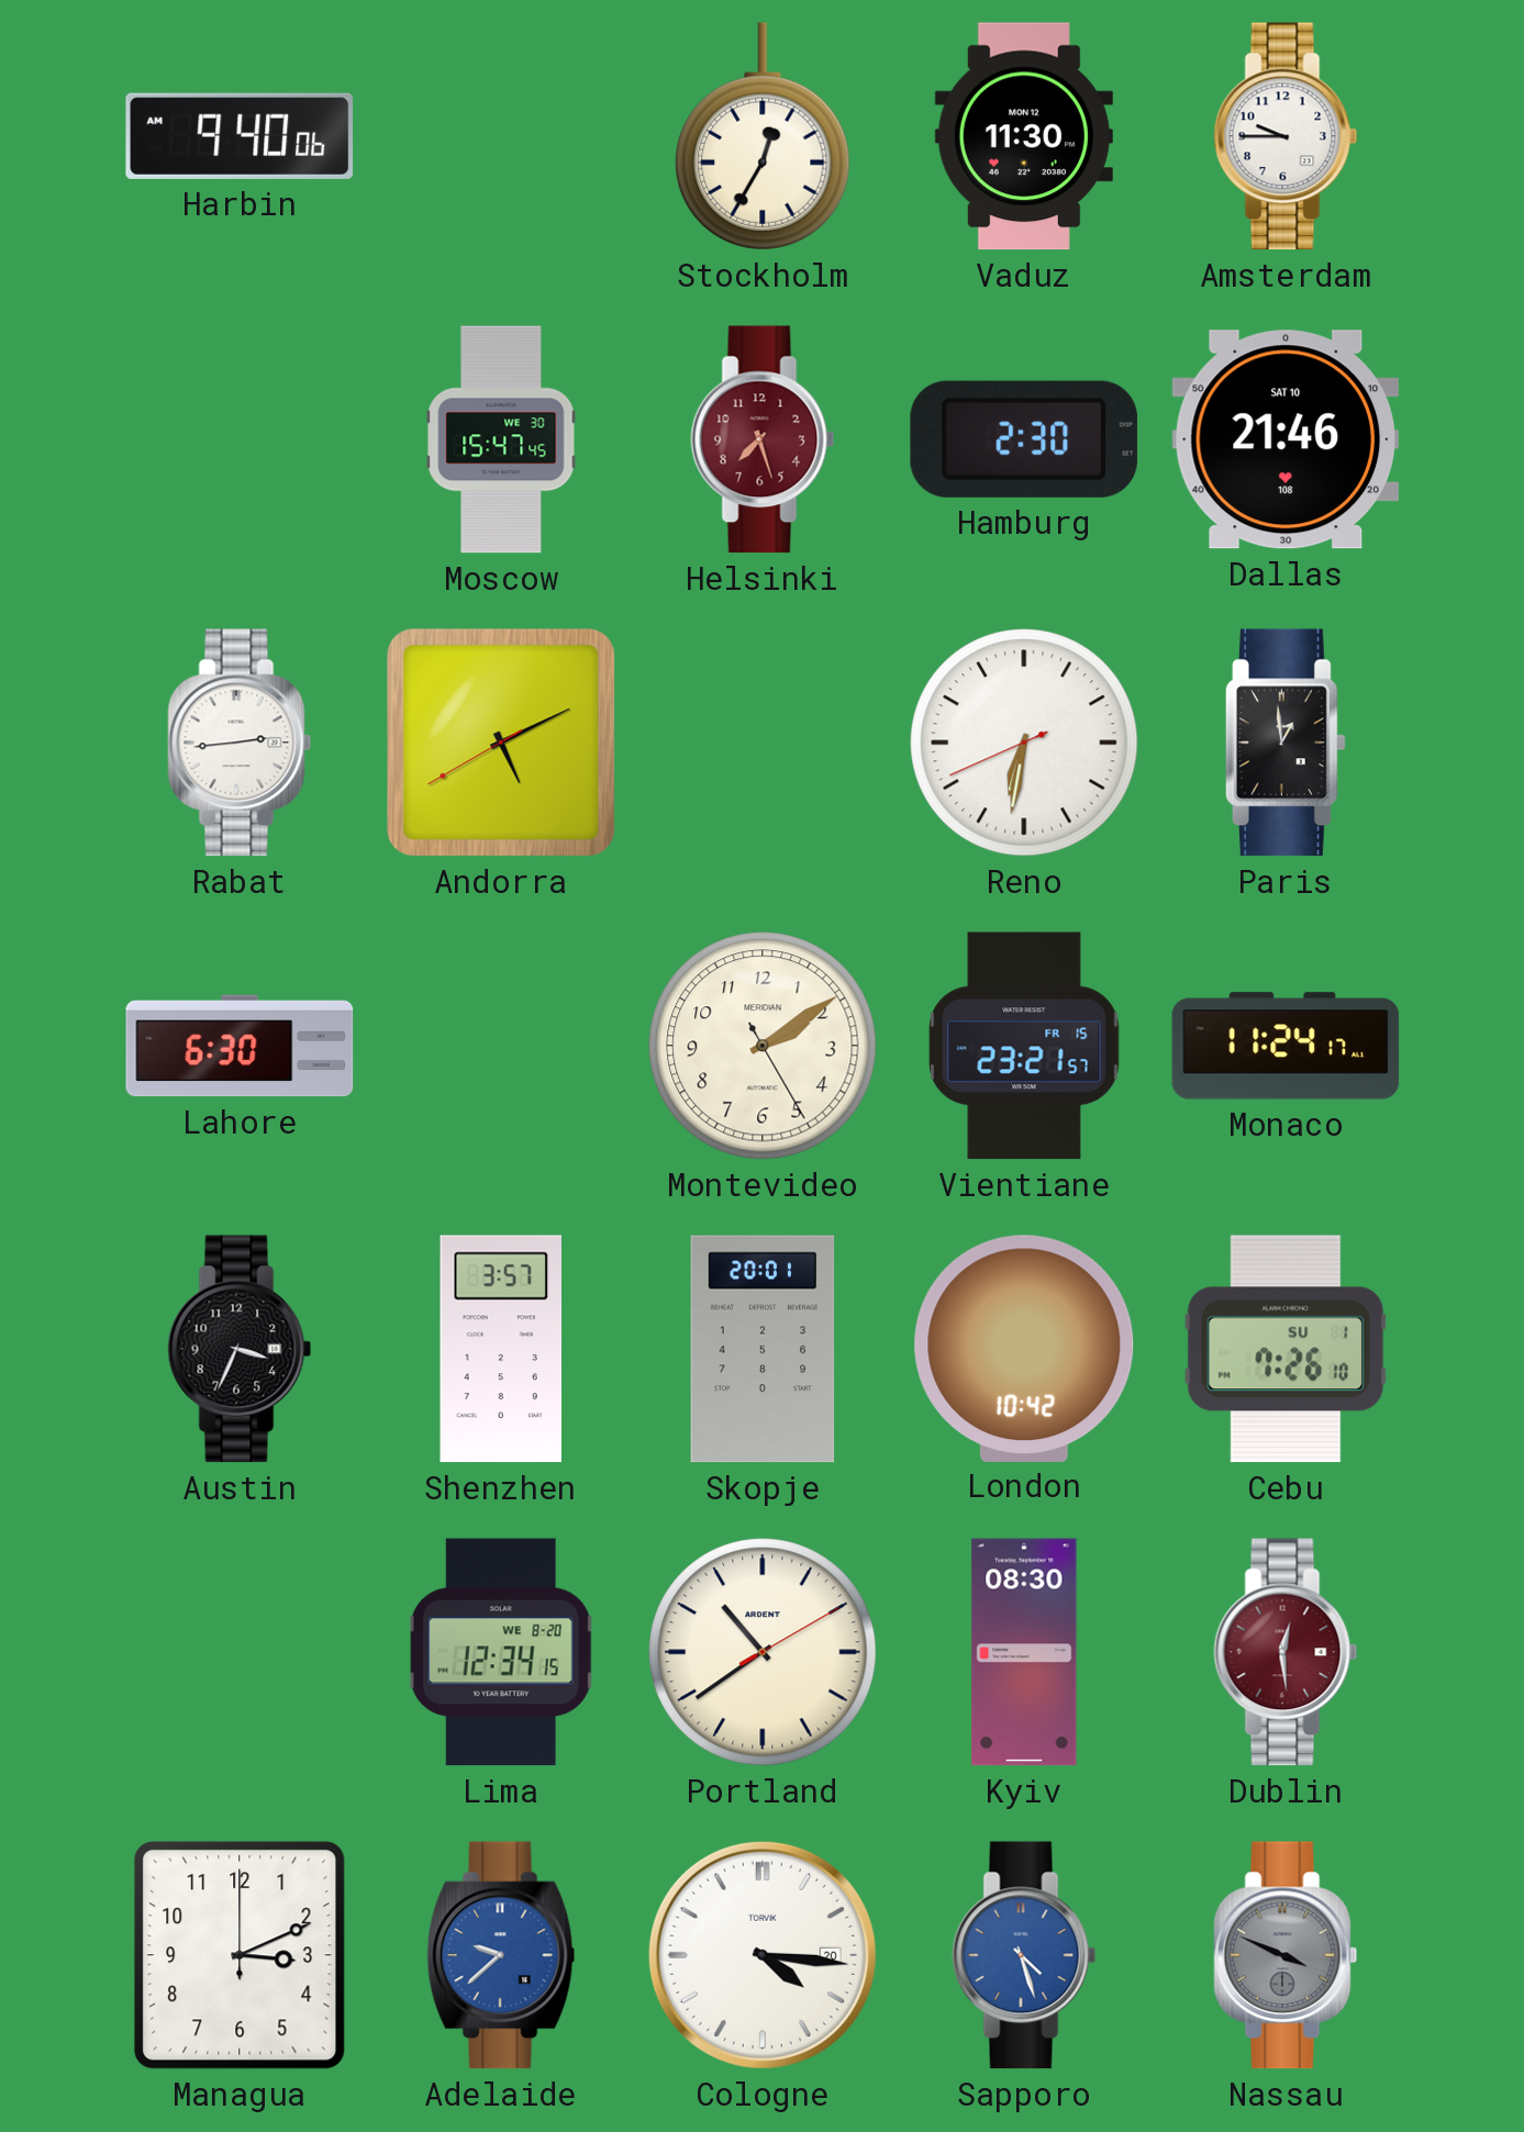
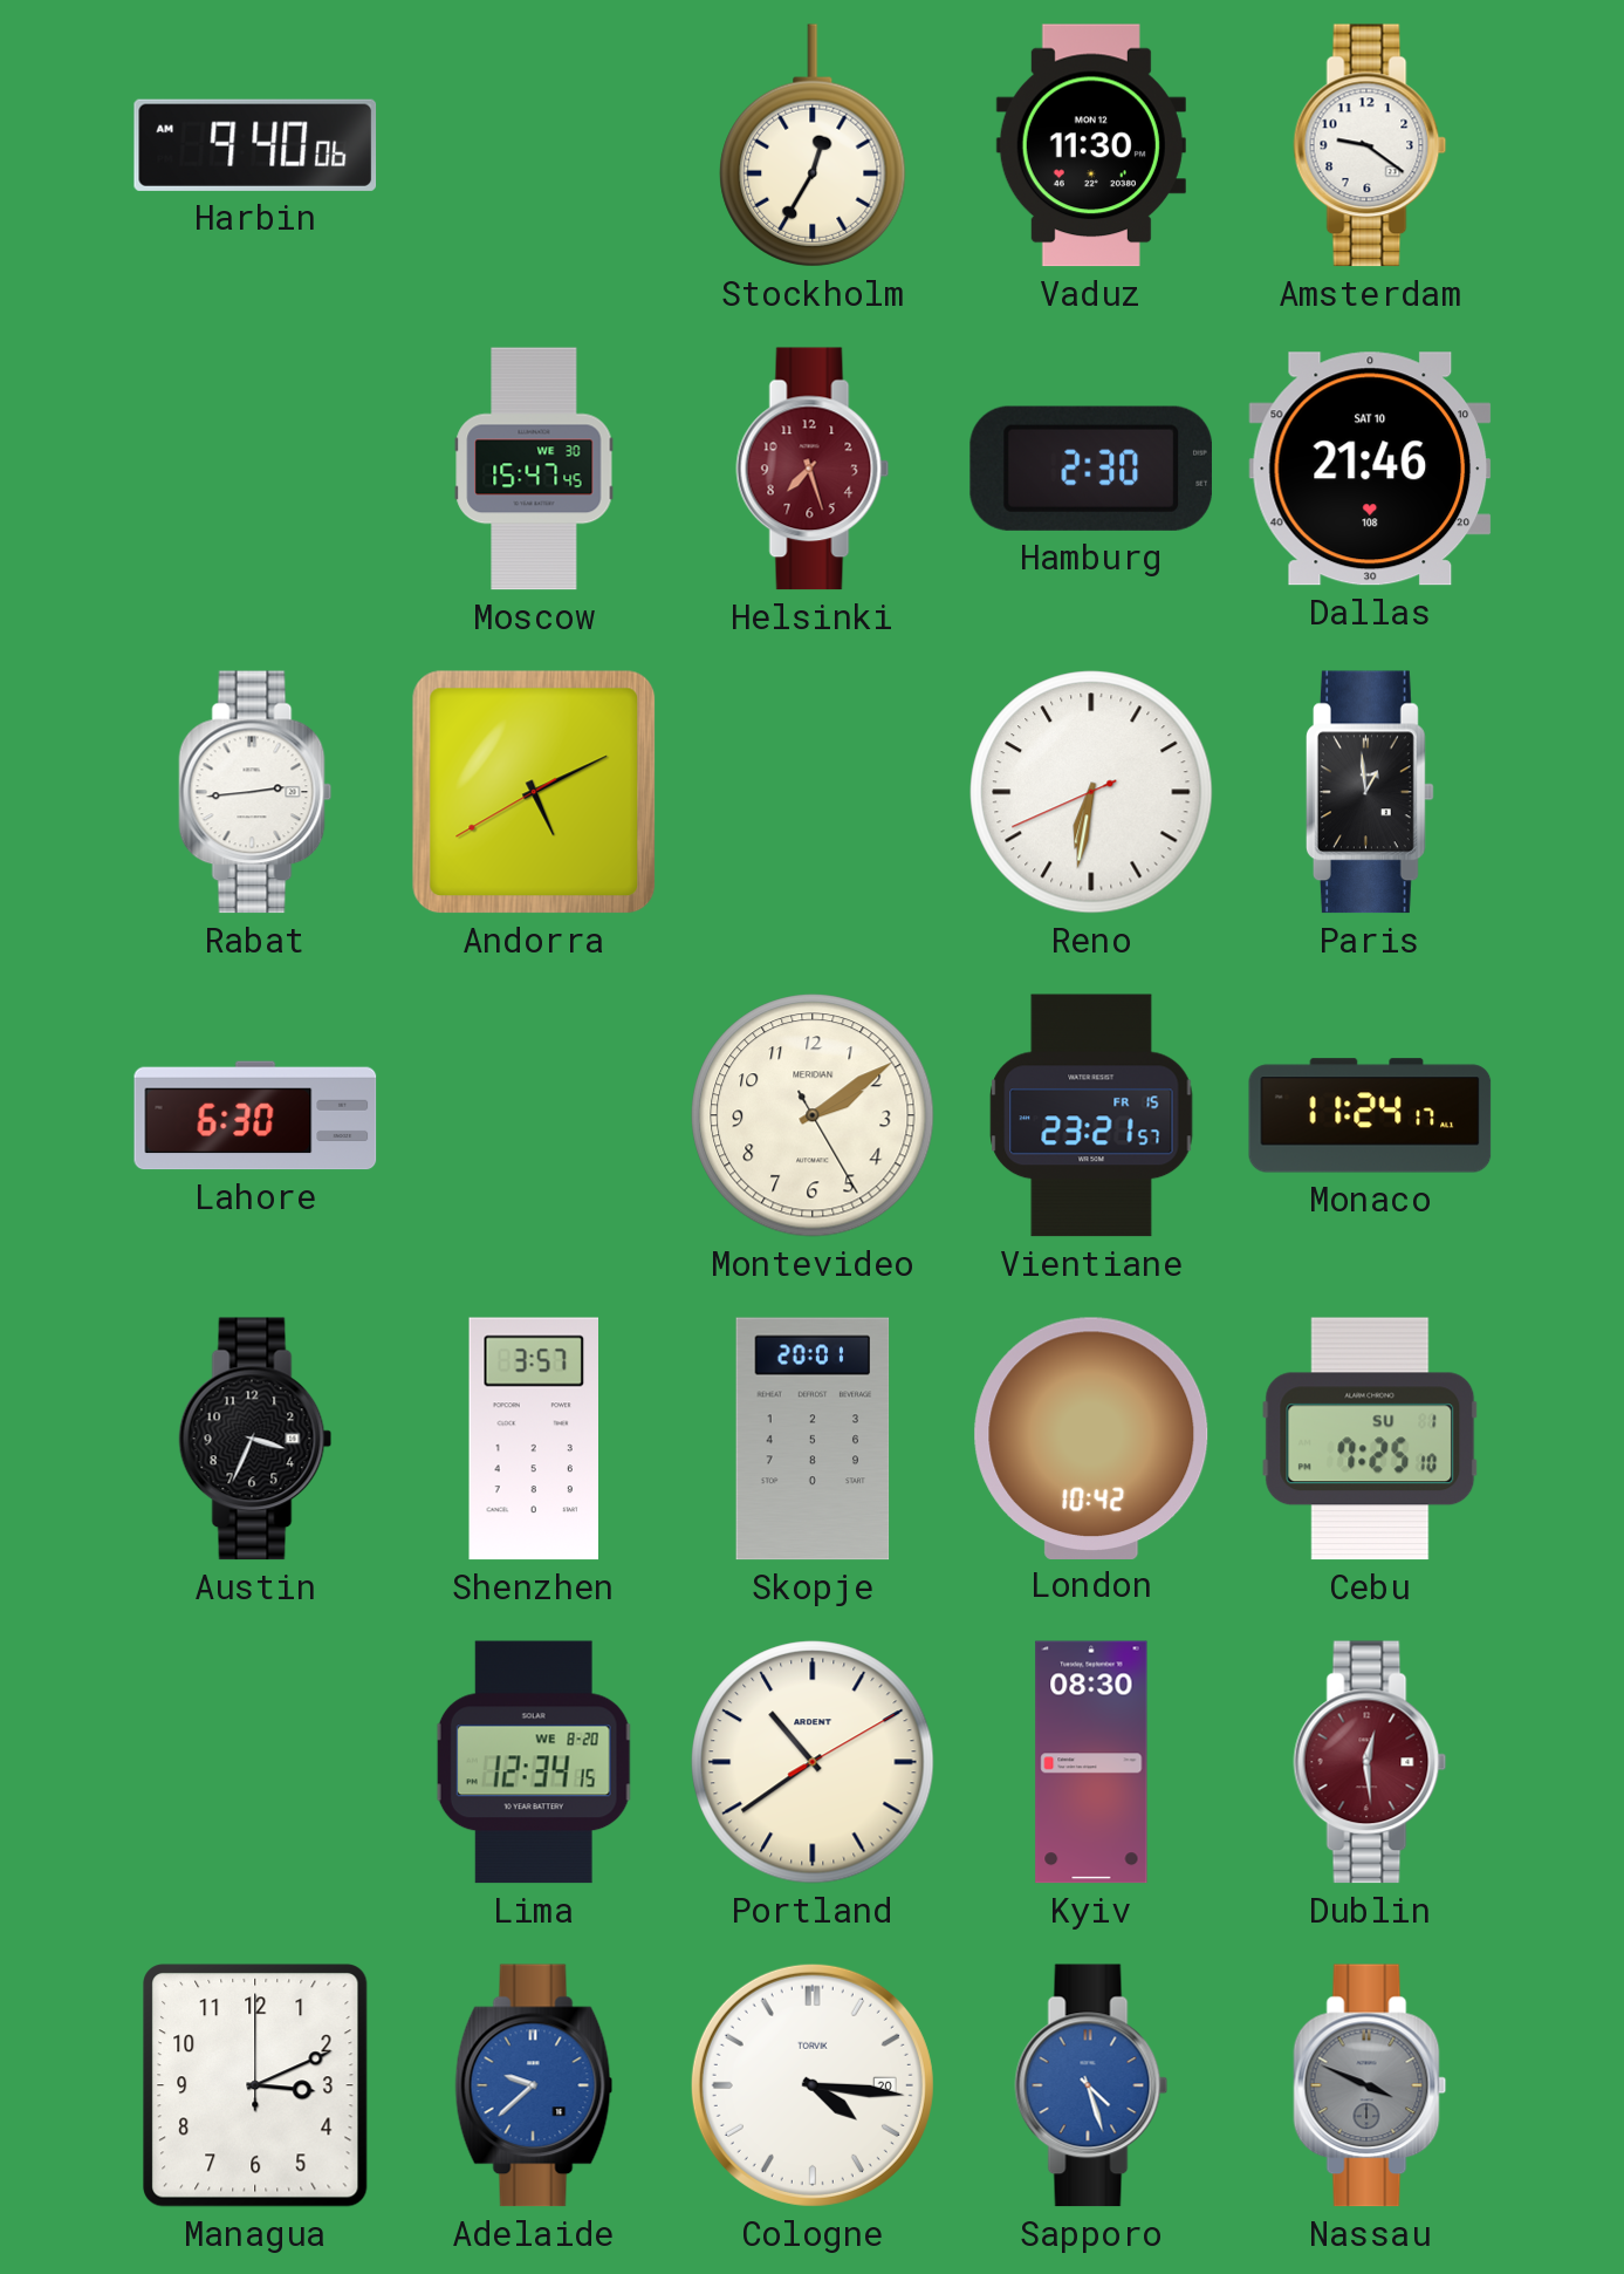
Amsterdam: 9:45 -> 9:21
Cebu: 7:26 -> 7:25
